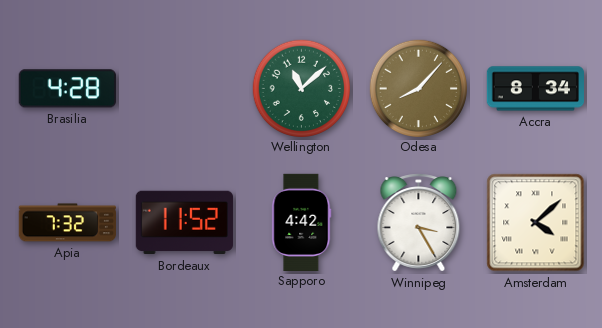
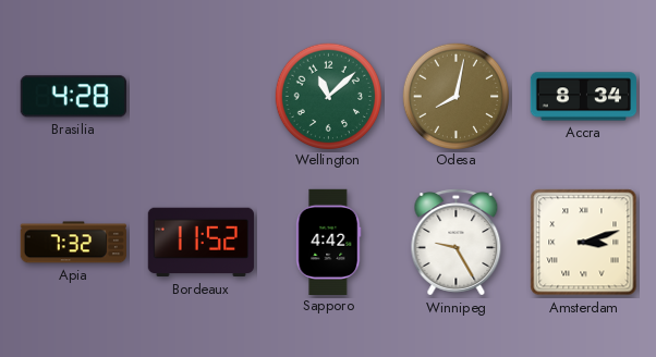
Odesa: 8:07 -> 8:02
Winnipeg: 3:25 -> 9:25
Amsterdam: 4:08 -> 3:12
